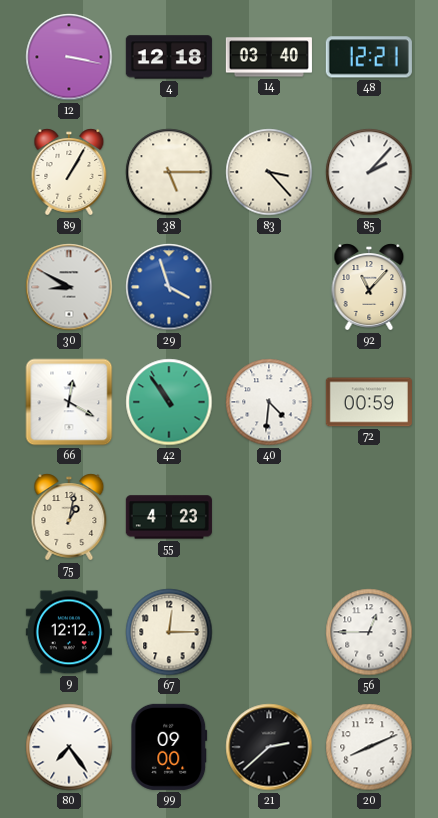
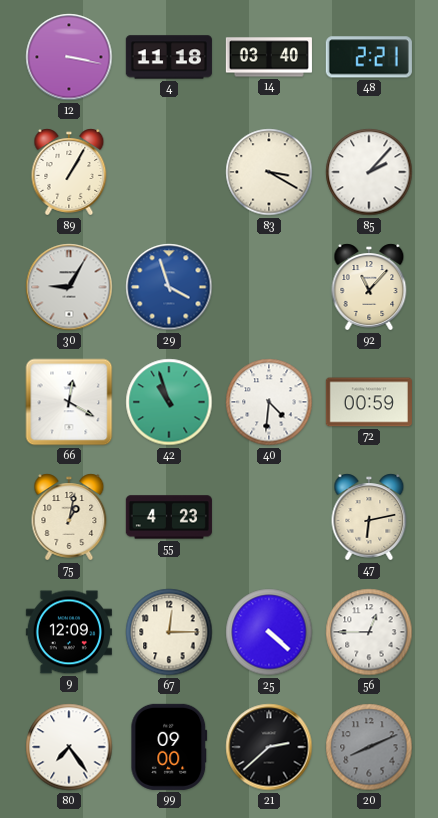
4: 12:18 -> 11:18
48: 12:21 -> 2:21
38: 5:15 -> none
83: 3:23 -> 3:20
30: 8:50 -> 9:05
42: 10:54 -> 10:57
47: none -> 6:13
9: 12:12 -> 12:09
25: none -> 4:22
20 dial: white -> grey
